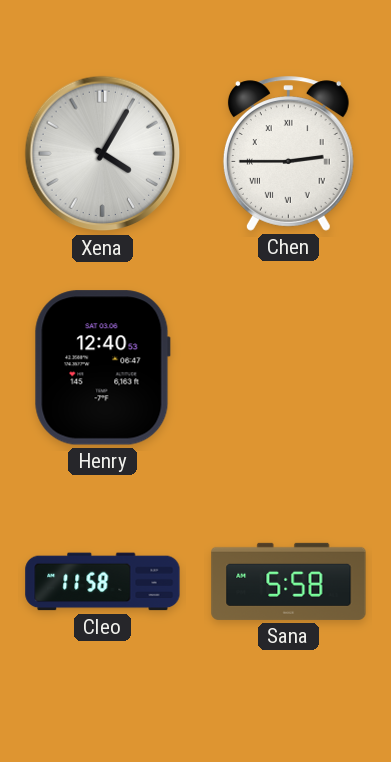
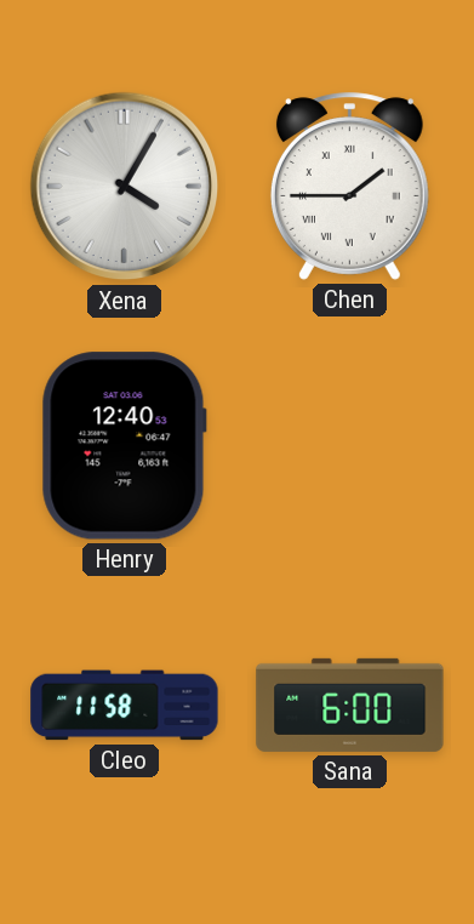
Chen: 2:45 -> 1:45
Sana: 5:58 -> 6:00
